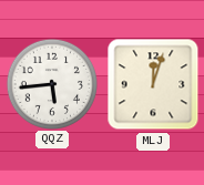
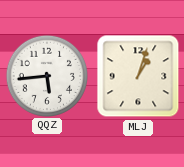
MLJ: 12:03 -> 1:03
